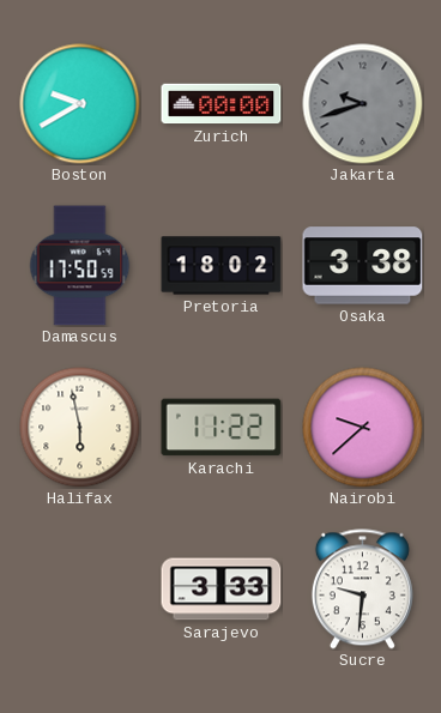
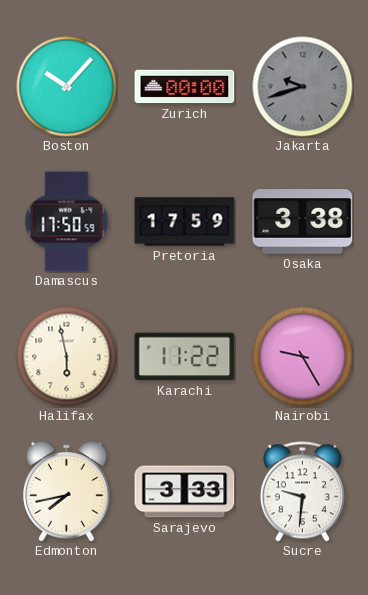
Boston: 9:40 -> 10:07
Pretoria: 18:02 -> 17:59
Nairobi: 9:38 -> 9:25
Edmonton: none -> 7:43
